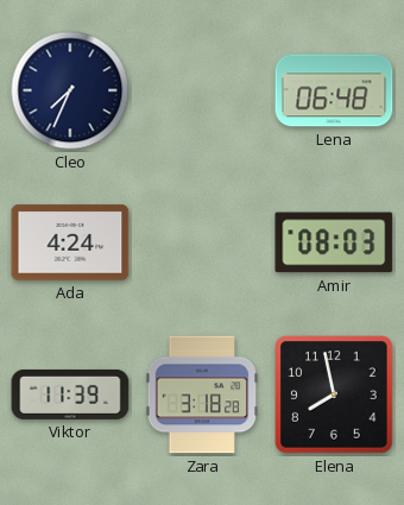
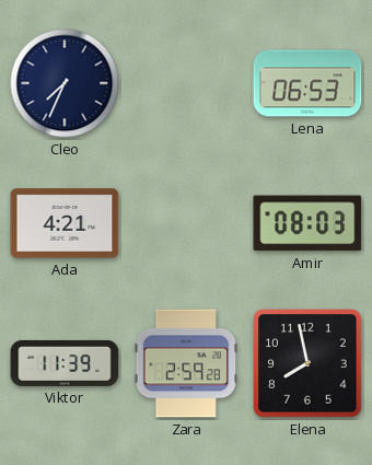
Lena: 06:48 -> 06:53
Ada: 4:24 -> 4:21
Zara: 3:18 -> 2:59
